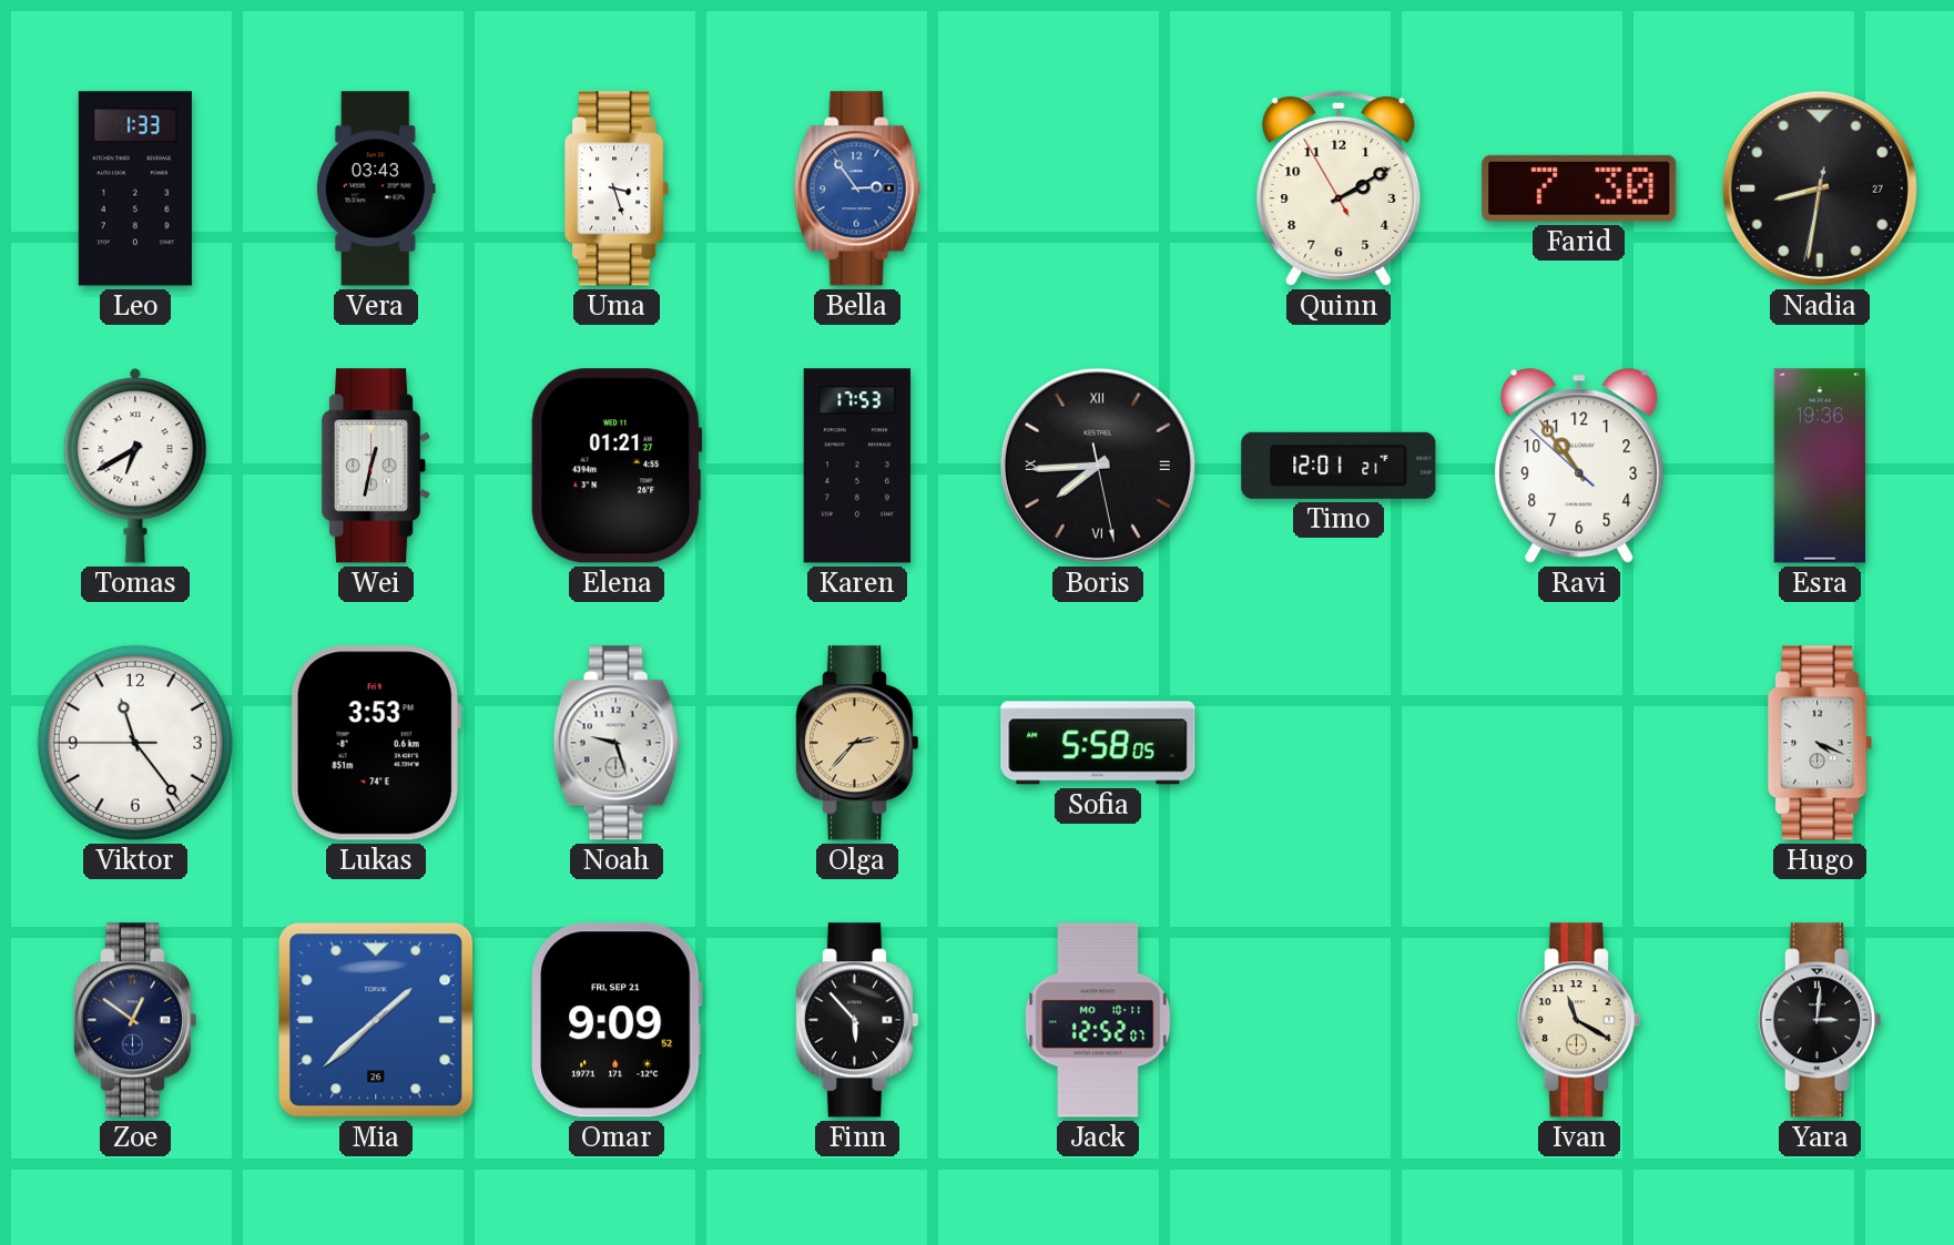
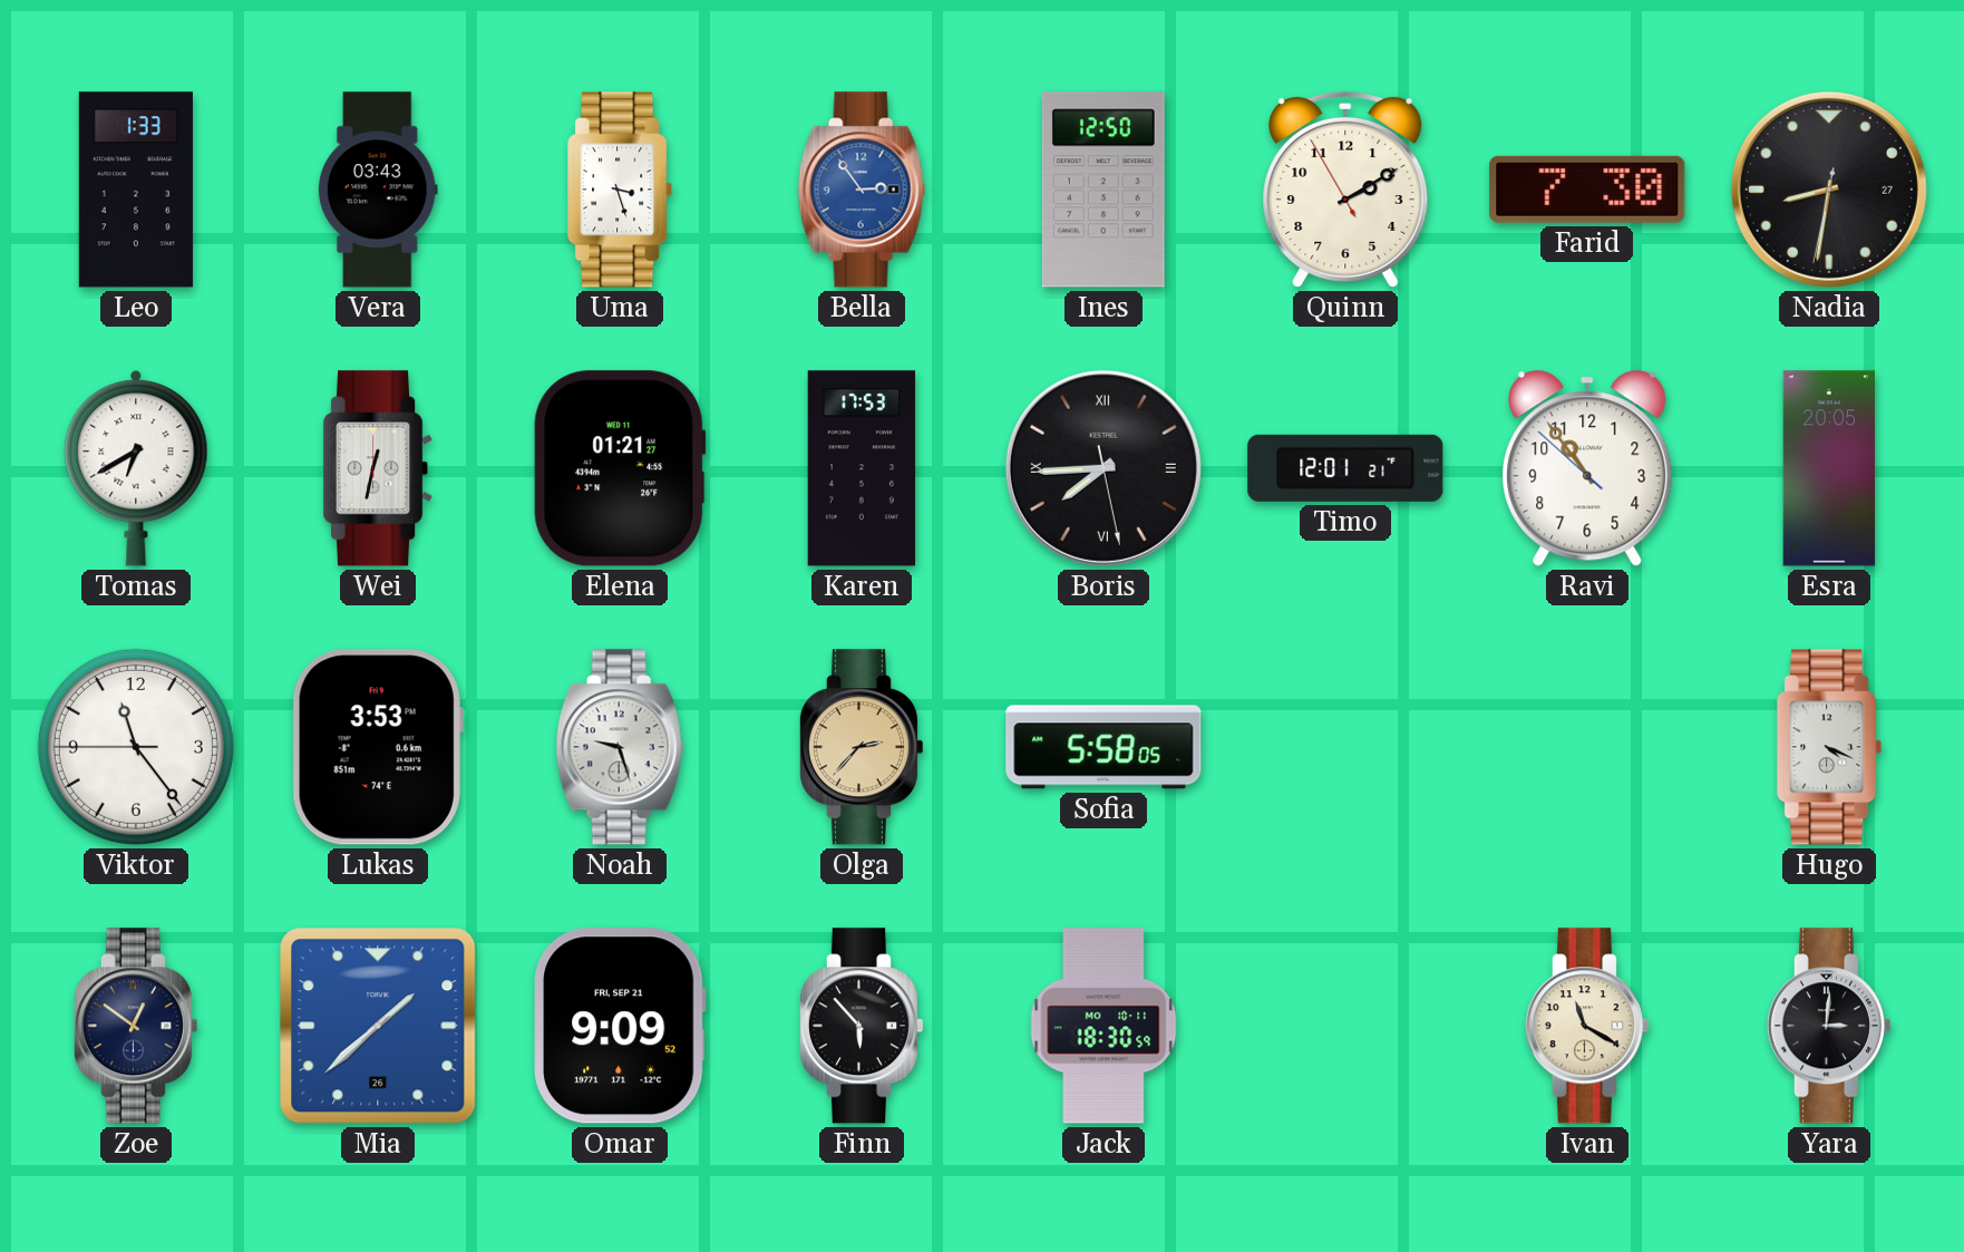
Ines: none -> 12:50
Esra: 19:36 -> 20:05
Jack: 12:52 -> 18:30
